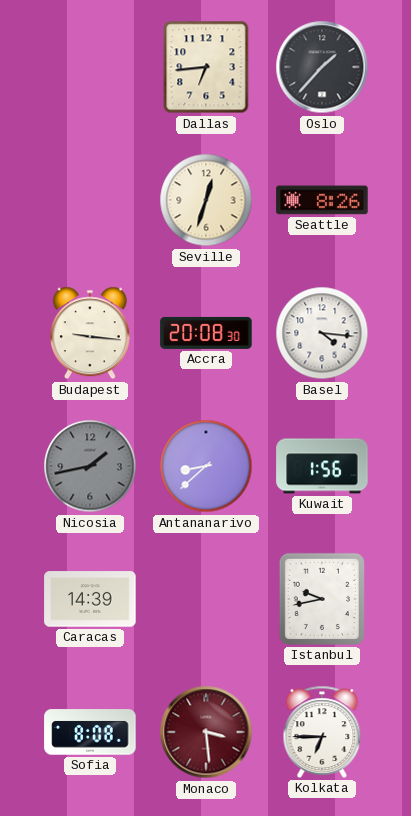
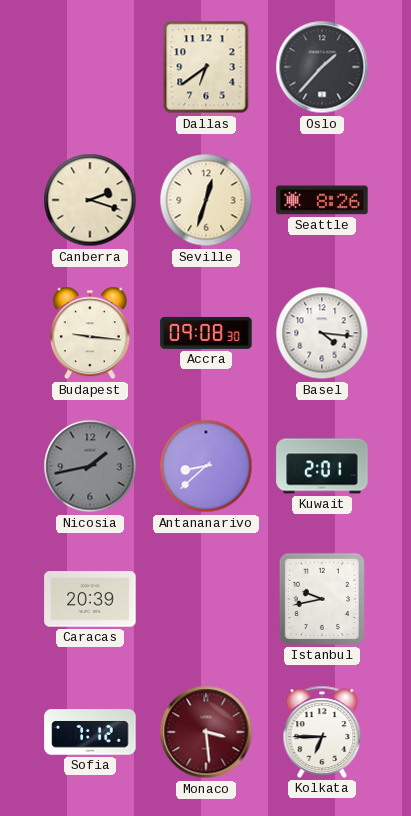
Dallas: 6:44 -> 6:39
Canberra: none -> 2:18
Accra: 20:08 -> 09:08
Kuwait: 1:56 -> 2:01
Caracas: 14:39 -> 20:39
Sofia: 8:08 -> 7:12
